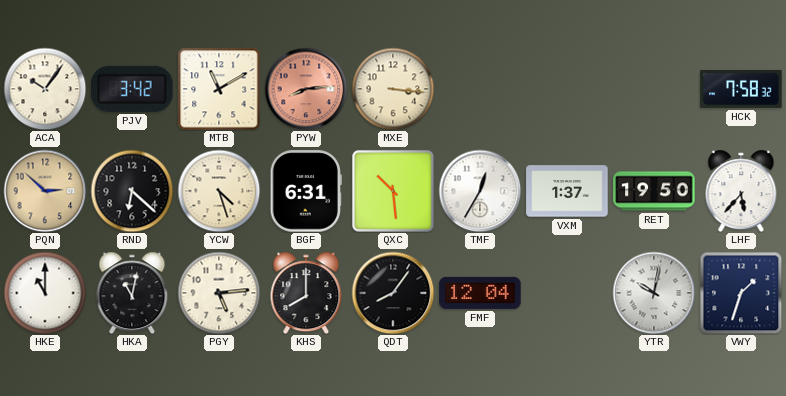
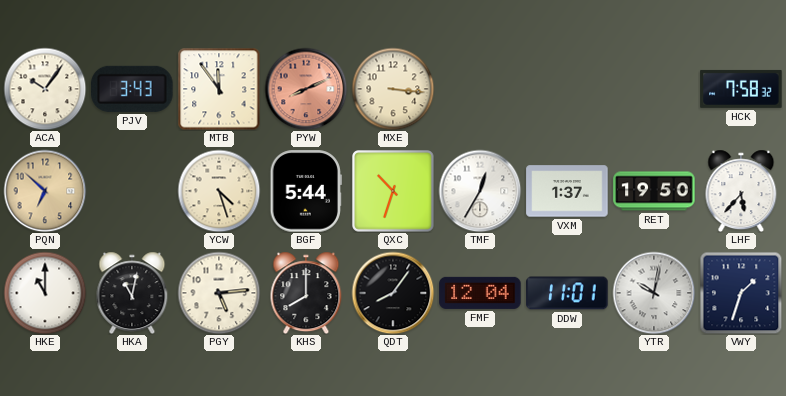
PJV: 3:42 -> 3:43
MTB: 11:10 -> 11:54
PYW: 8:14 -> 8:11
PQN: 2:52 -> 6:52
RND: 6:22 -> none
BGF: 6:31 -> 5:44
QXC: 10:29 -> 10:33
DDW: none -> 11:01
